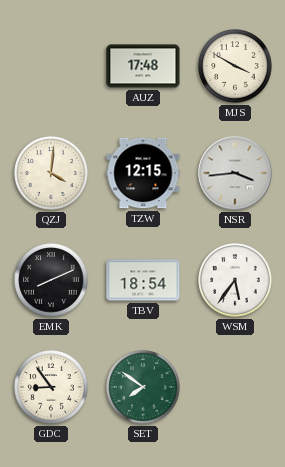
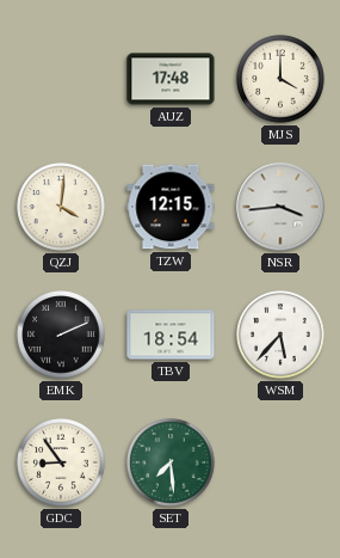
MJS: 3:50 -> 4:00
EMK: 8:11 -> 2:11
WSM: 5:36 -> 5:37
SET: 7:51 -> 7:29
